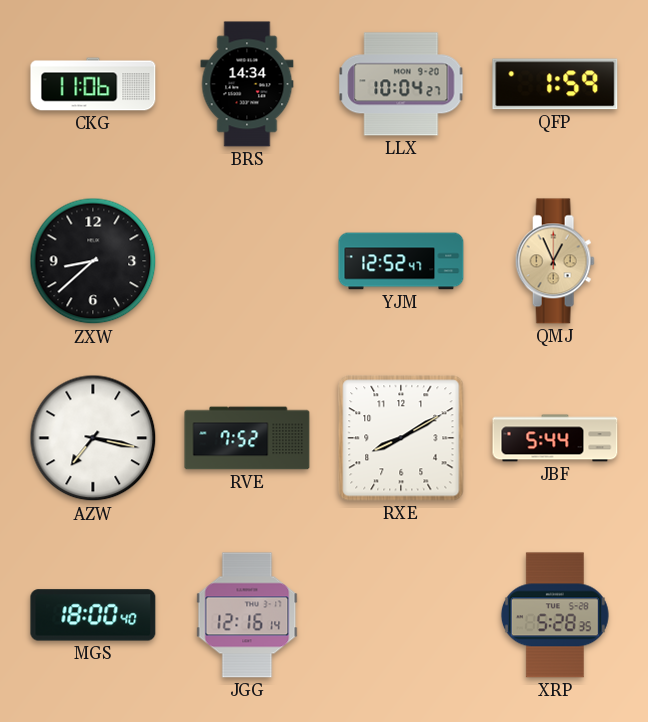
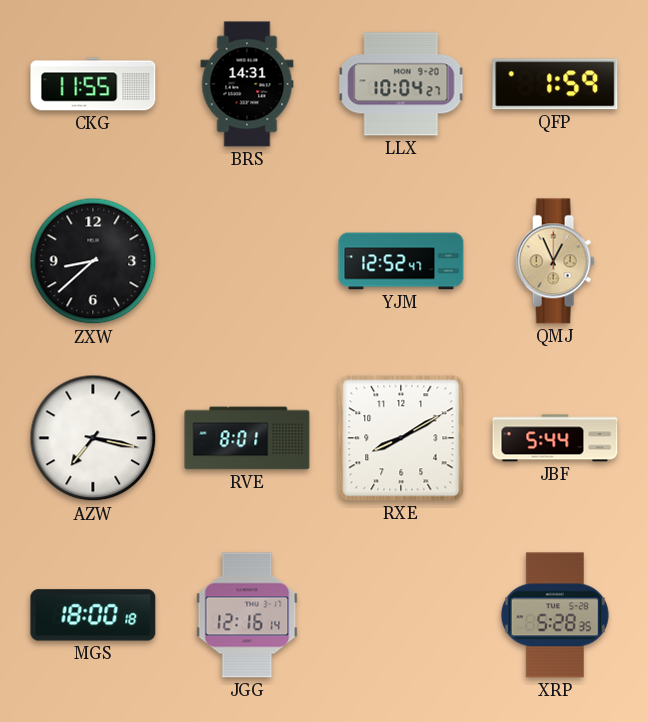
CKG: 11:06 -> 11:55
BRS: 14:34 -> 14:31
RVE: 7:52 -> 8:01
MGS: 18:00:40 -> 18:00:18
